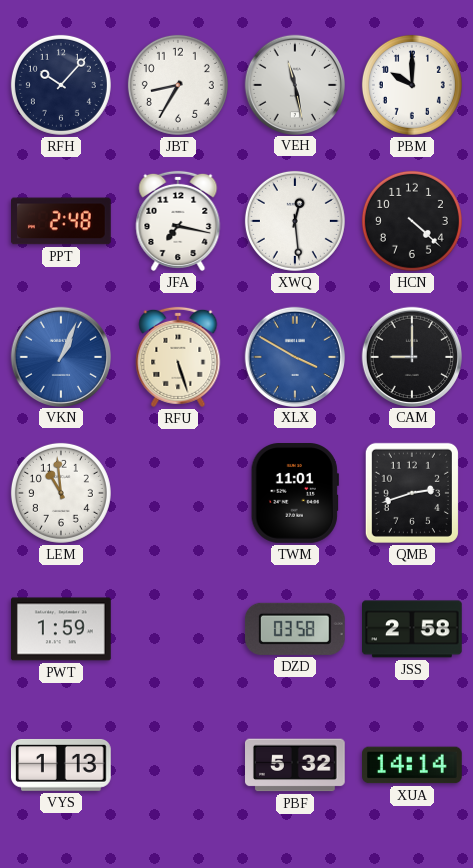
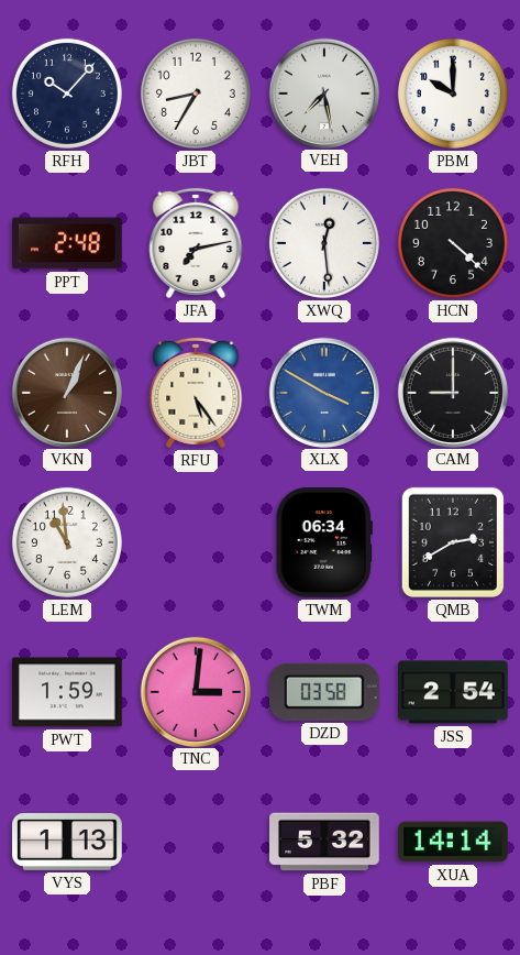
VEH: 11:28 -> 7:28
JFA: 7:17 -> 7:13
VKN dial: blue -> brown
RFU: 5:27 -> 5:24
TWM: 11:01 -> 06:34
QMB: 2:42 -> 2:40
TNC: none -> 3:01
JSS: 2:58 -> 2:54
